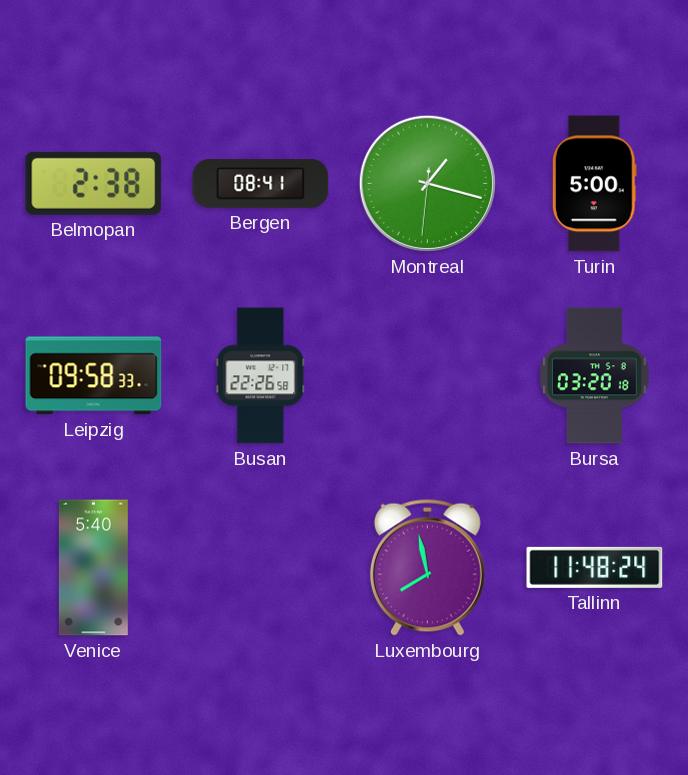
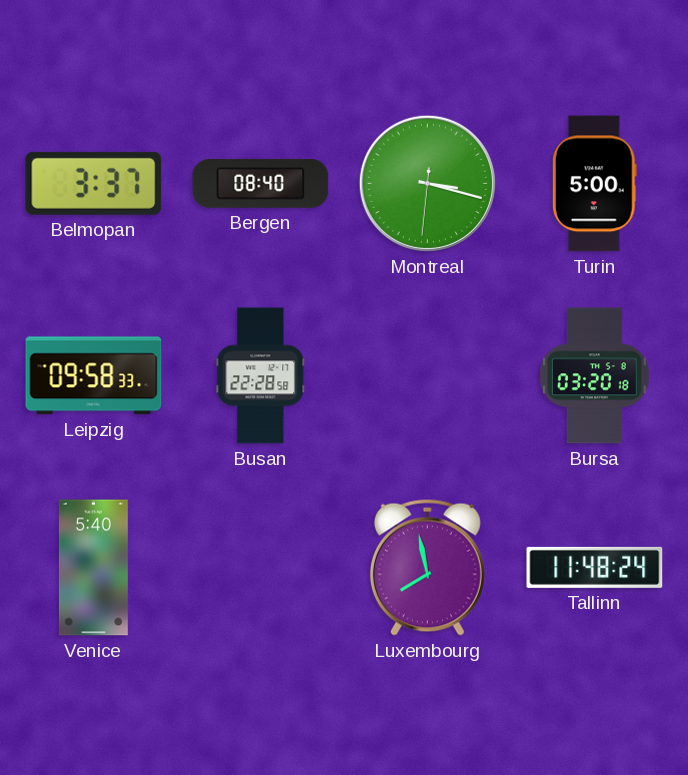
Belmopan: 2:38 -> 3:37
Bergen: 08:41 -> 08:40
Montreal: 1:17 -> 3:17
Busan: 22:26 -> 22:28
